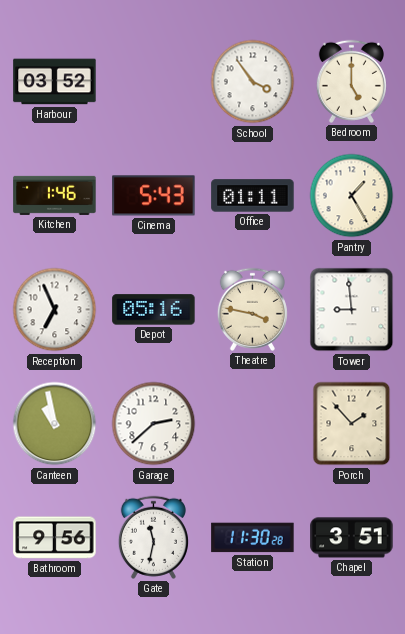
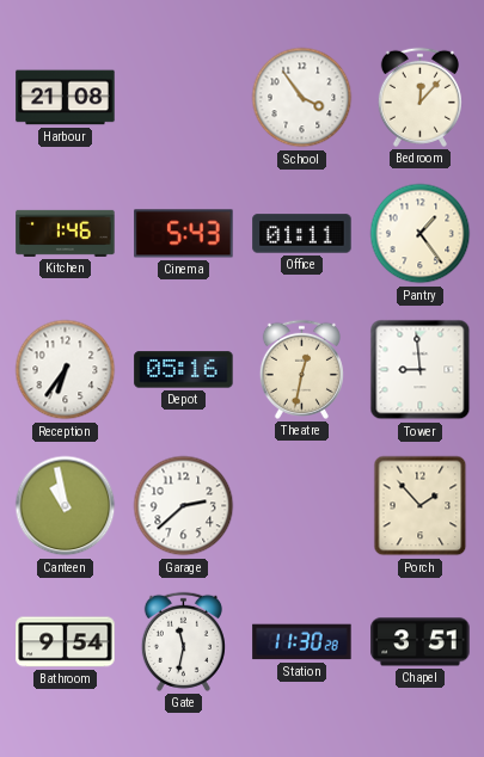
Harbour: 03:52 -> 21:08
Bedroom: 5:00 -> 12:07
Pantry: 1:25 -> 1:24
Reception: 6:56 -> 6:36
Theatre: 3:47 -> 12:32
Bathroom: 9:56 -> 9:54
